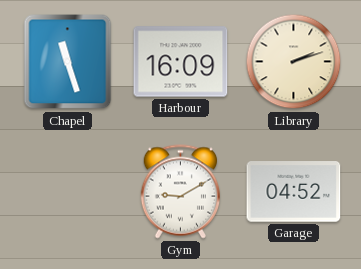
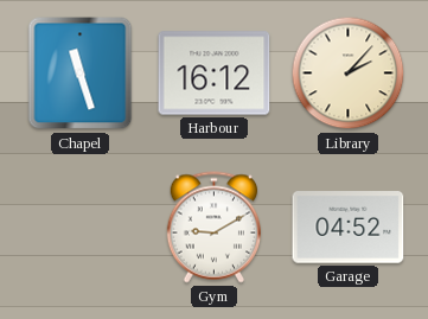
Harbour: 16:09 -> 16:12
Library: 2:12 -> 2:07
